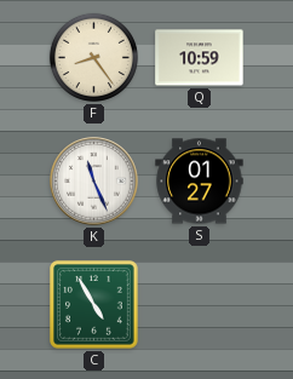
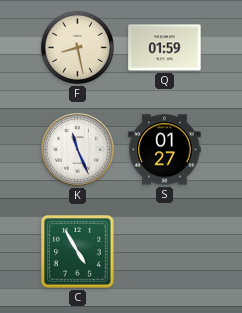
F: 8:24 -> 8:28
Q: 10:59 -> 01:59
